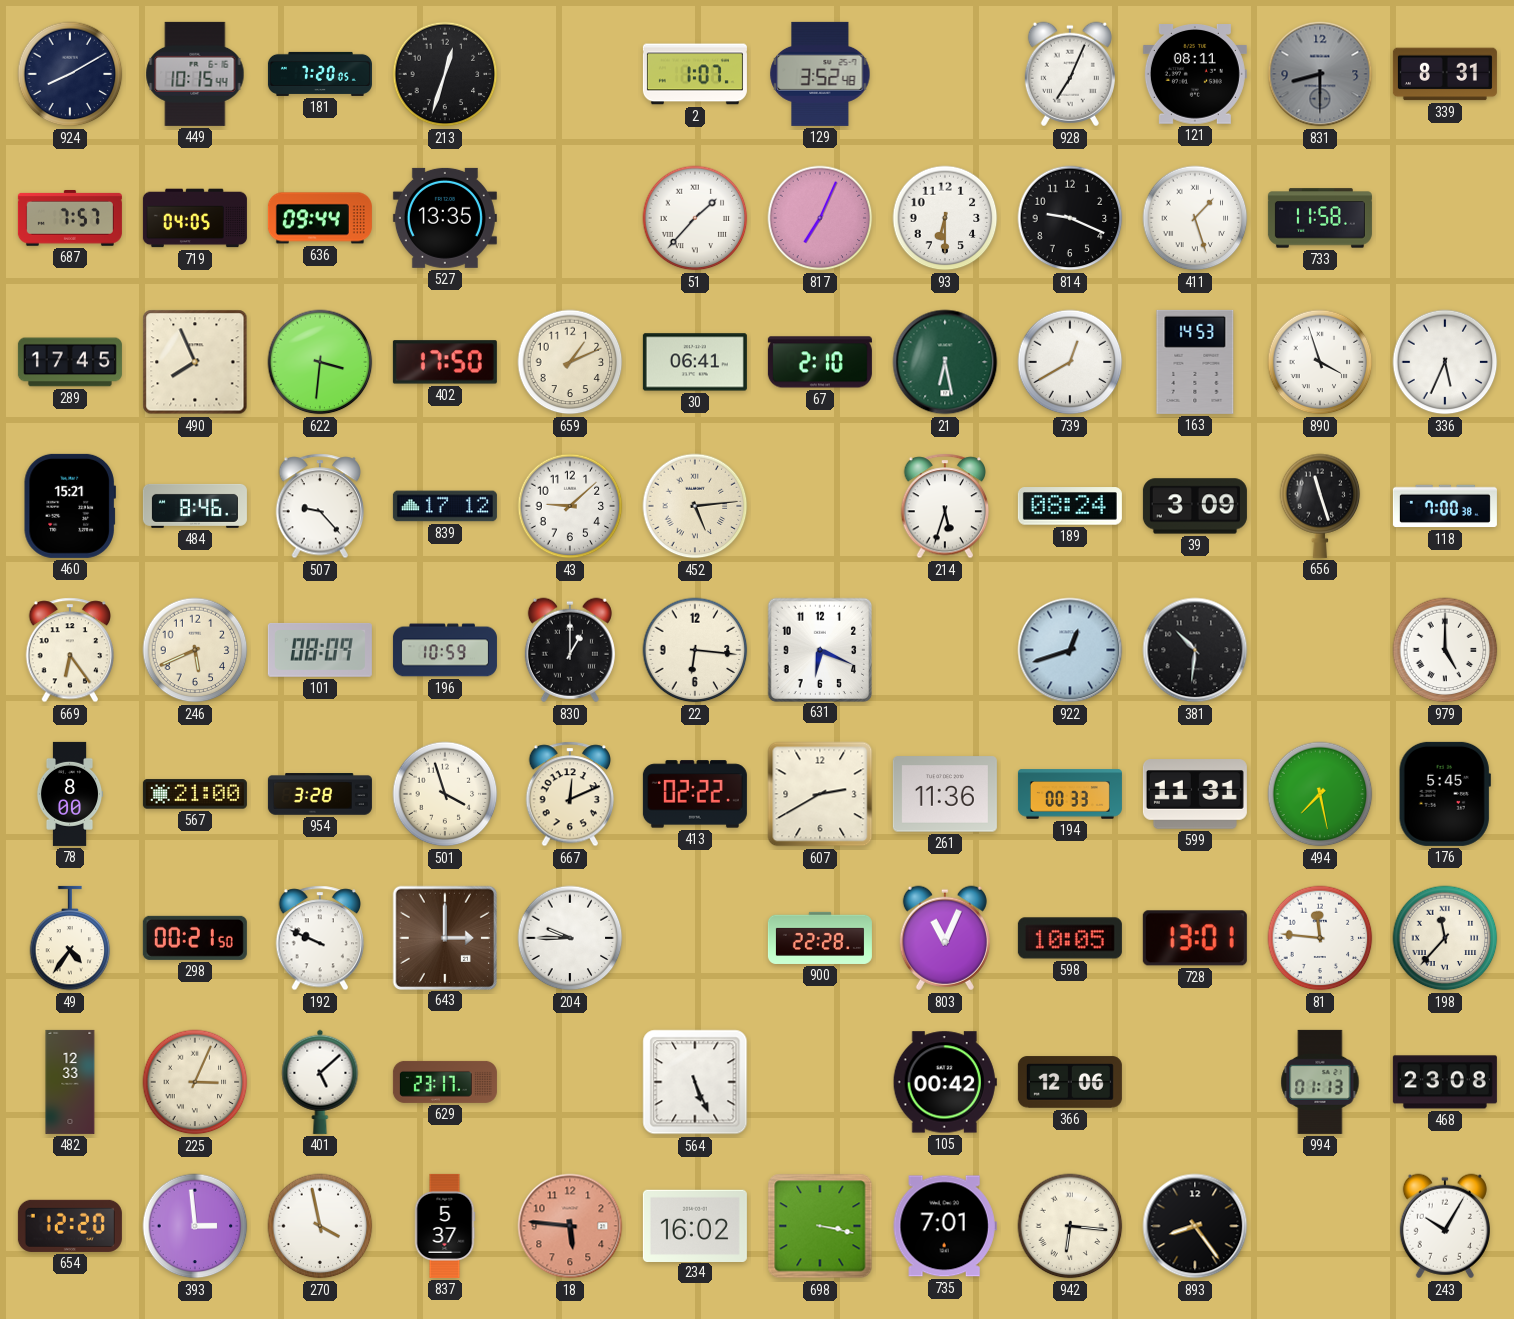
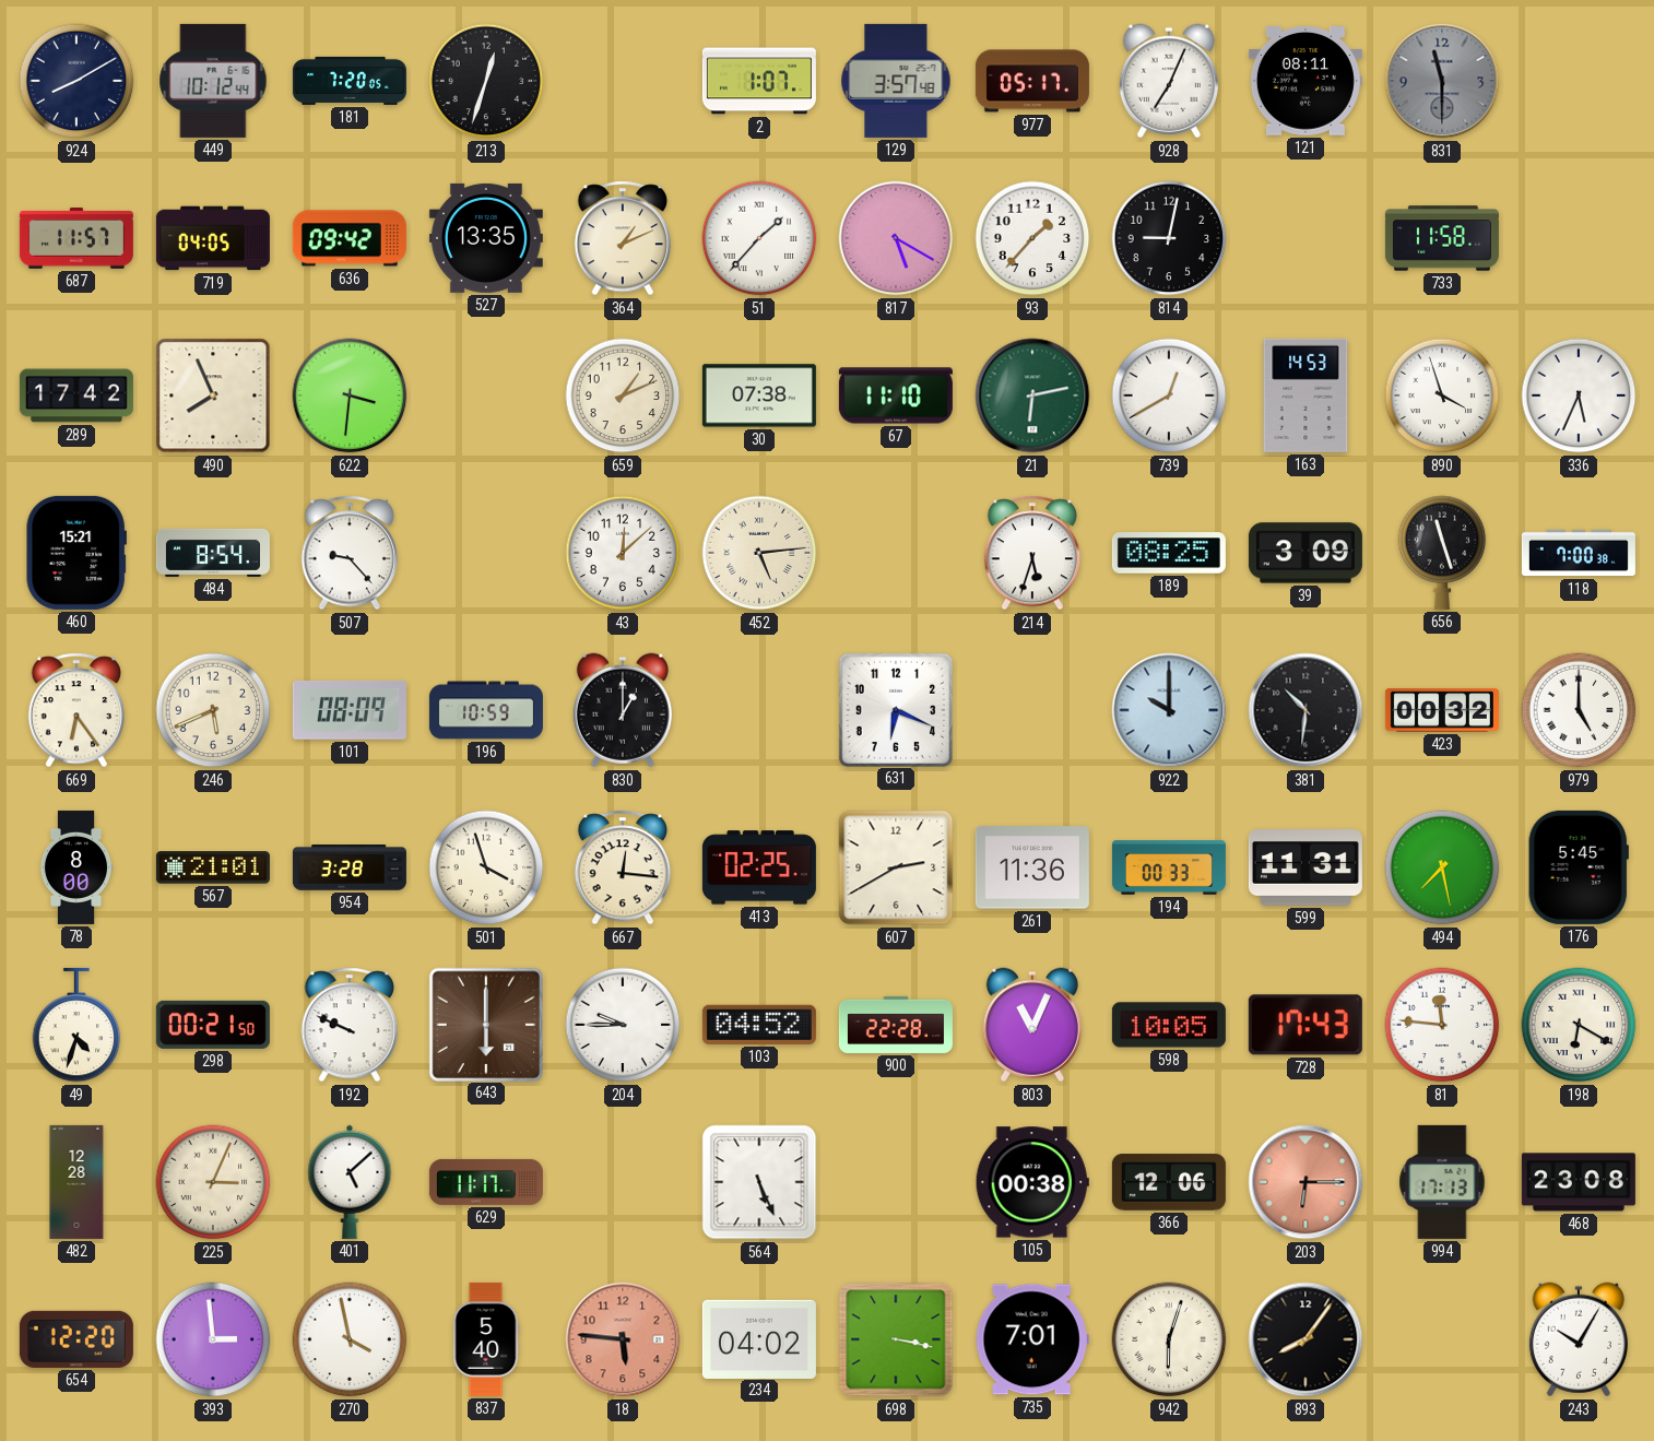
449: 10:15 -> 10:12
129: 3:52 -> 3:57
977: none -> 05:17
831: 8:30 -> 11:30
339: 8:31 -> none
687: 7:57 -> 11:57
636: 09:44 -> 09:42
364: none -> 1:11
817: 7:04 -> 5:20
93: 6:30 -> 1:37
814: 9:19 -> 9:02
411: 1:27 -> none
289: 17:45 -> 17:42
402: 17:50 -> none
30: 06:41 -> 07:38
67: 2:10 -> 11:10
21: 6:28 -> 6:13
484: 8:46 -> 8:54
839: 17:12 -> none
43: 9:08 -> 12:08
189: 08:24 -> 08:25
22: 6:16 -> none
922: 12:42 -> 10:00
423: none -> 00:32
567: 21:00 -> 21:01
667: 12:11 -> 12:16
413: 02:22 -> 02:25
49: 4:36 -> 4:33
643: 3:00 -> 6:00
103: none -> 04:52
728: 13:01 -> 17:43
198: 11:37 -> 6:20
482: 12:33 -> 12:28
629: 23:17 -> 11:17
105: 00:42 -> 00:38
203: none -> 6:15
994: 01:13 -> 17:13
837: 5:37 -> 5:40
234: 16:02 -> 04:02
942: 6:16 -> 6:03
893: 8:24 -> 8:06
